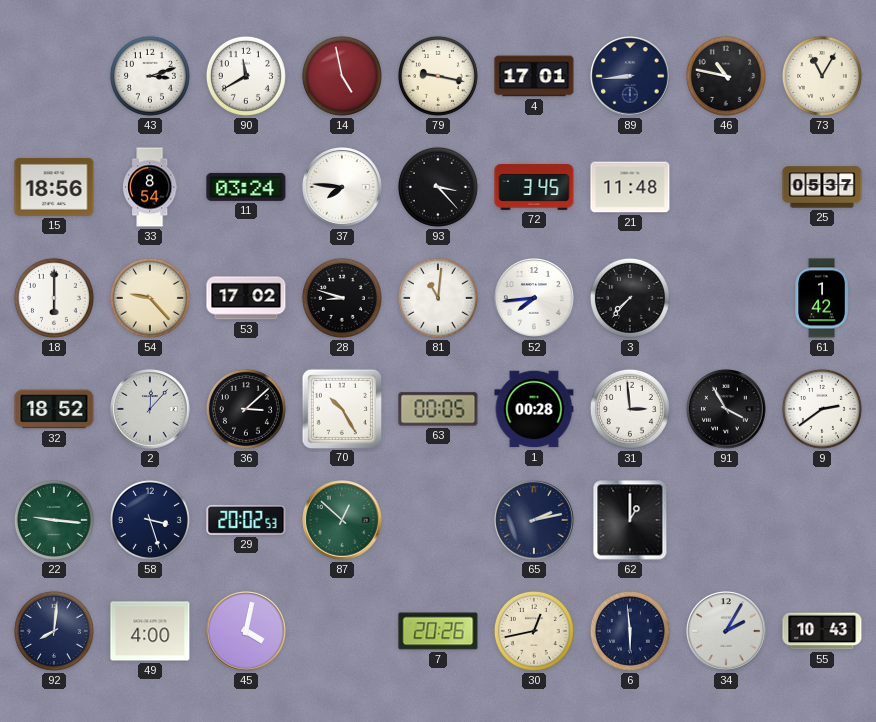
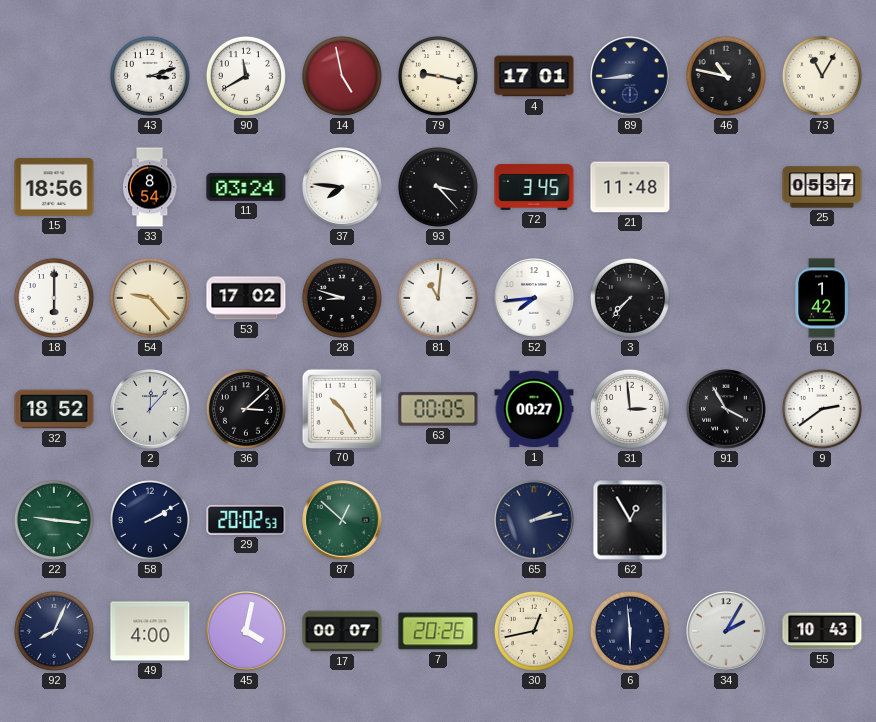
1: 00:28 -> 00:27
58: 3:27 -> 2:10
62: 1:00 -> 12:55
92: 8:01 -> 8:04
17: none -> 00:07
